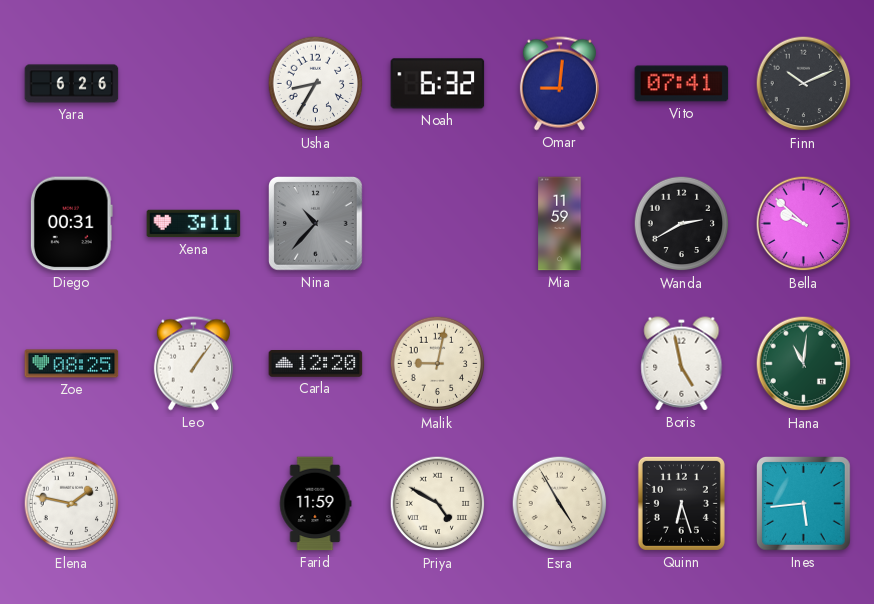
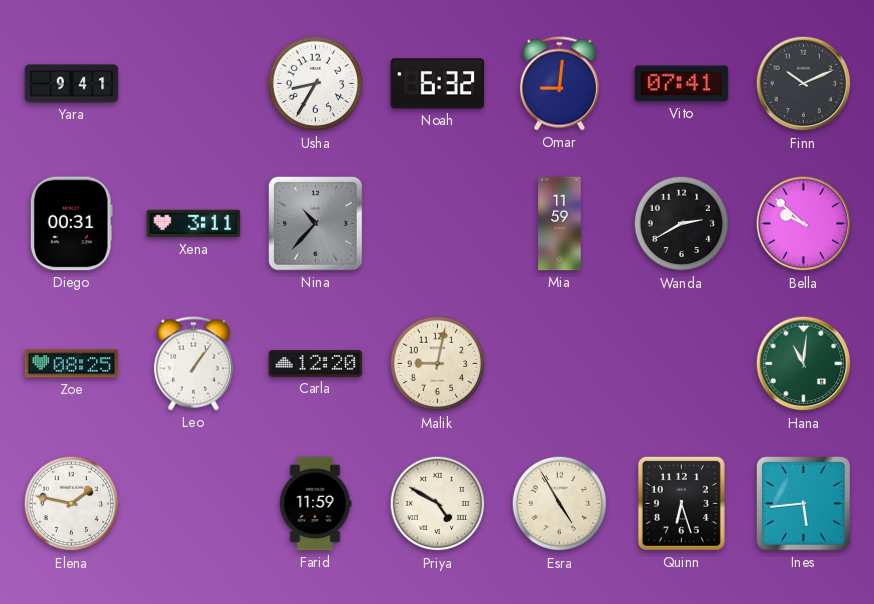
Yara: 6:26 -> 9:41
Boris: 4:58 -> none
